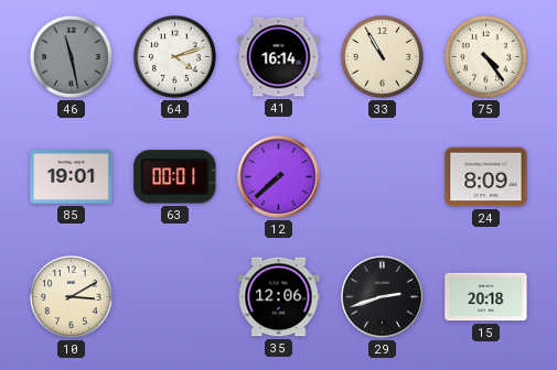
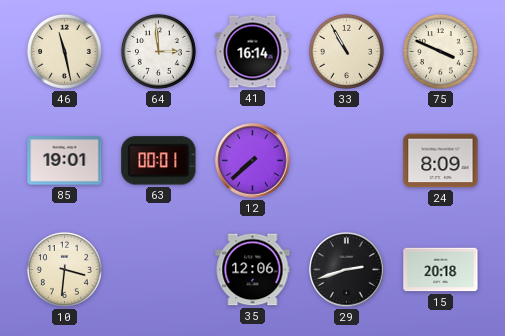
46 dial: grey -> cream
64: 4:12 -> 2:59
75: 4:24 -> 3:49
10: 3:10 -> 3:31
